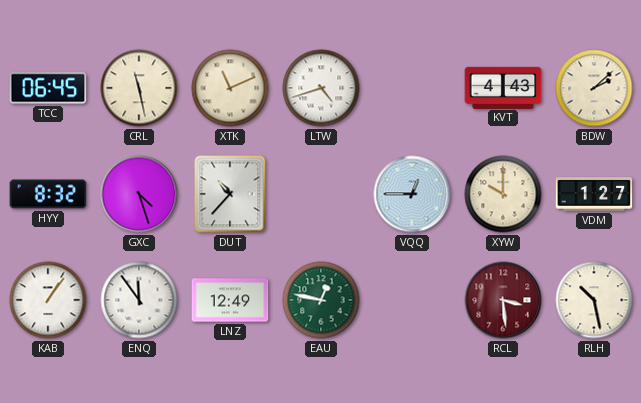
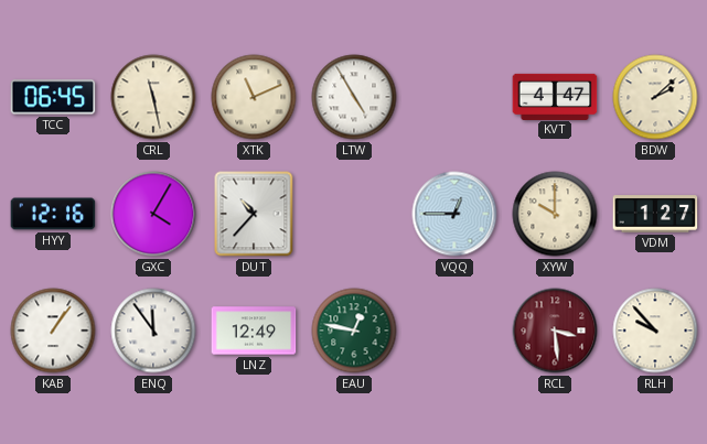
LTW: 4:42 -> 4:55
KVT: 4:43 -> 4:47
HYY: 8:32 -> 12:16
GXC: 4:27 -> 4:05
RLH: 10:28 -> 9:53
